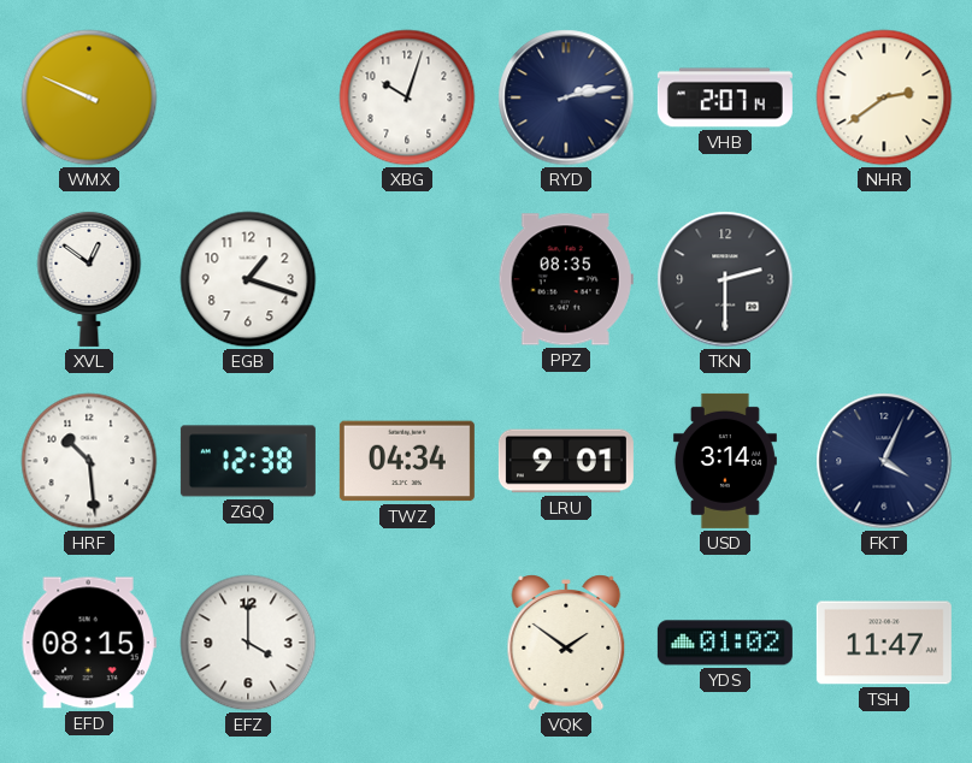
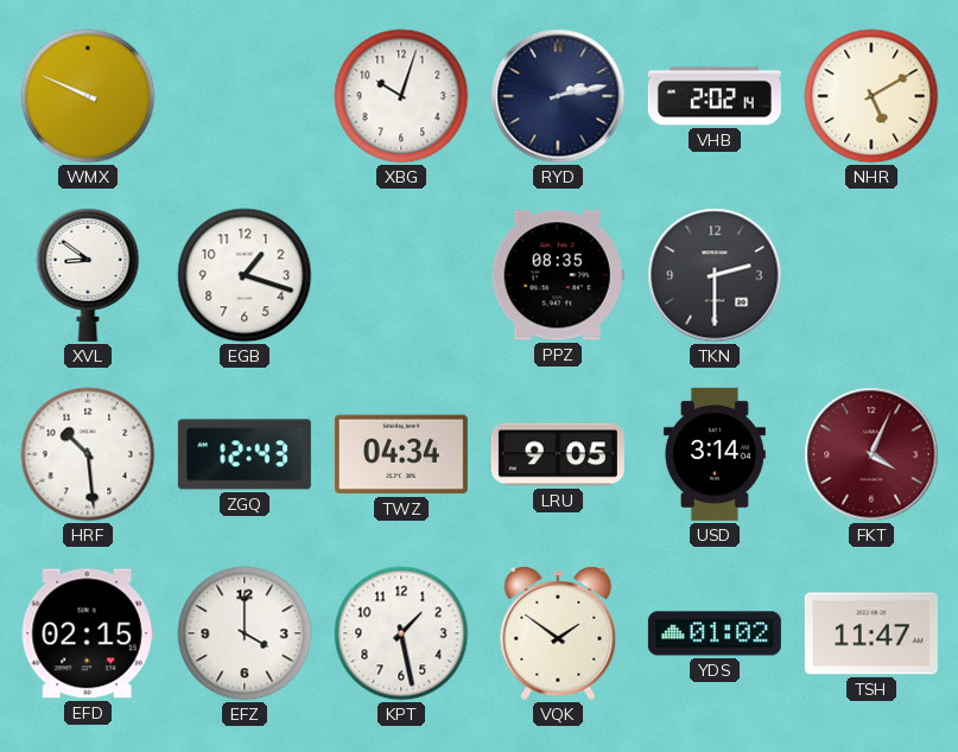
VHB: 2:07 -> 2:02
NHR: 2:39 -> 5:10
XVL: 12:51 -> 8:51
ZGQ: 12:38 -> 12:43
LRU: 9:01 -> 9:05
FKT dial: navy -> burgundy
EFD: 08:15 -> 02:15
KPT: none -> 1:28
